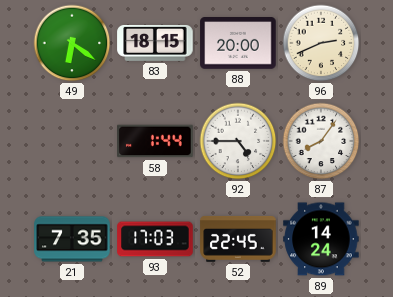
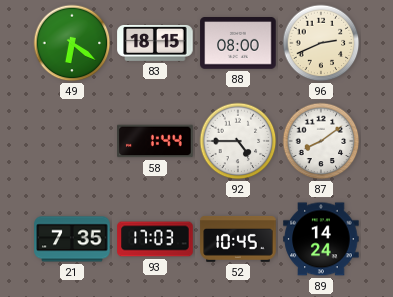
88: 20:00 -> 08:00
87: 8:06 -> 8:09
52: 22:45 -> 10:45
